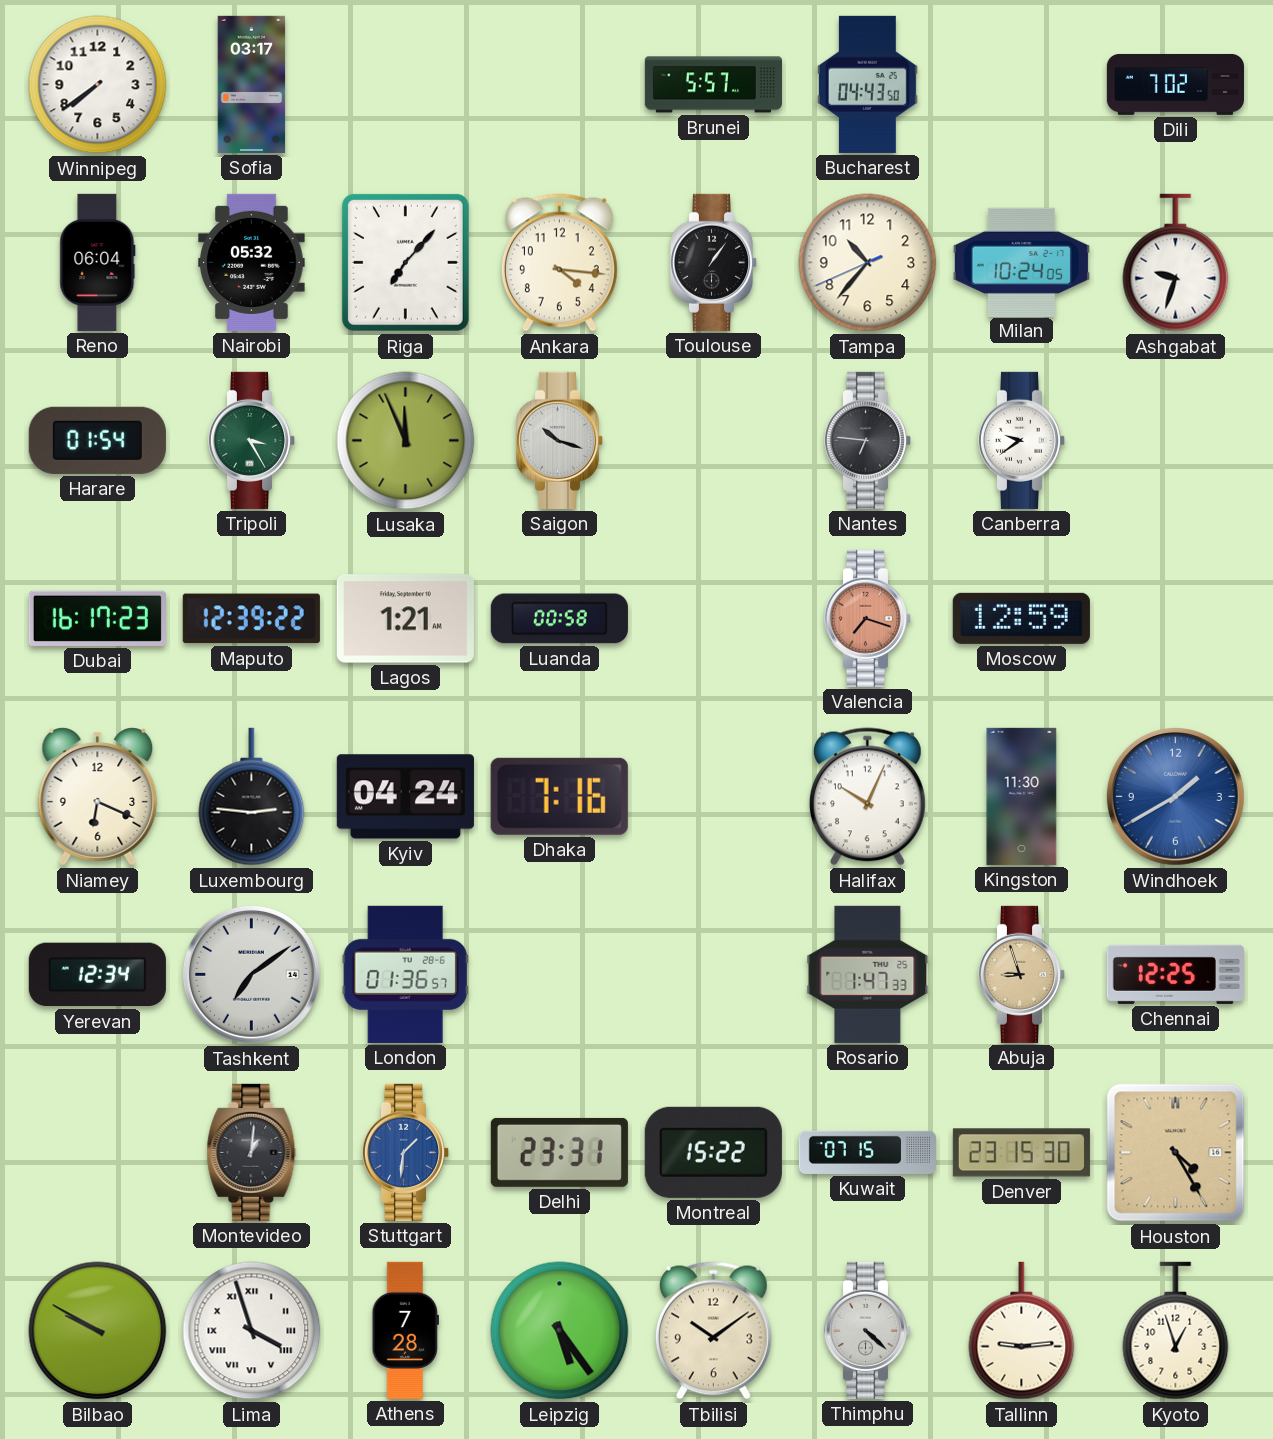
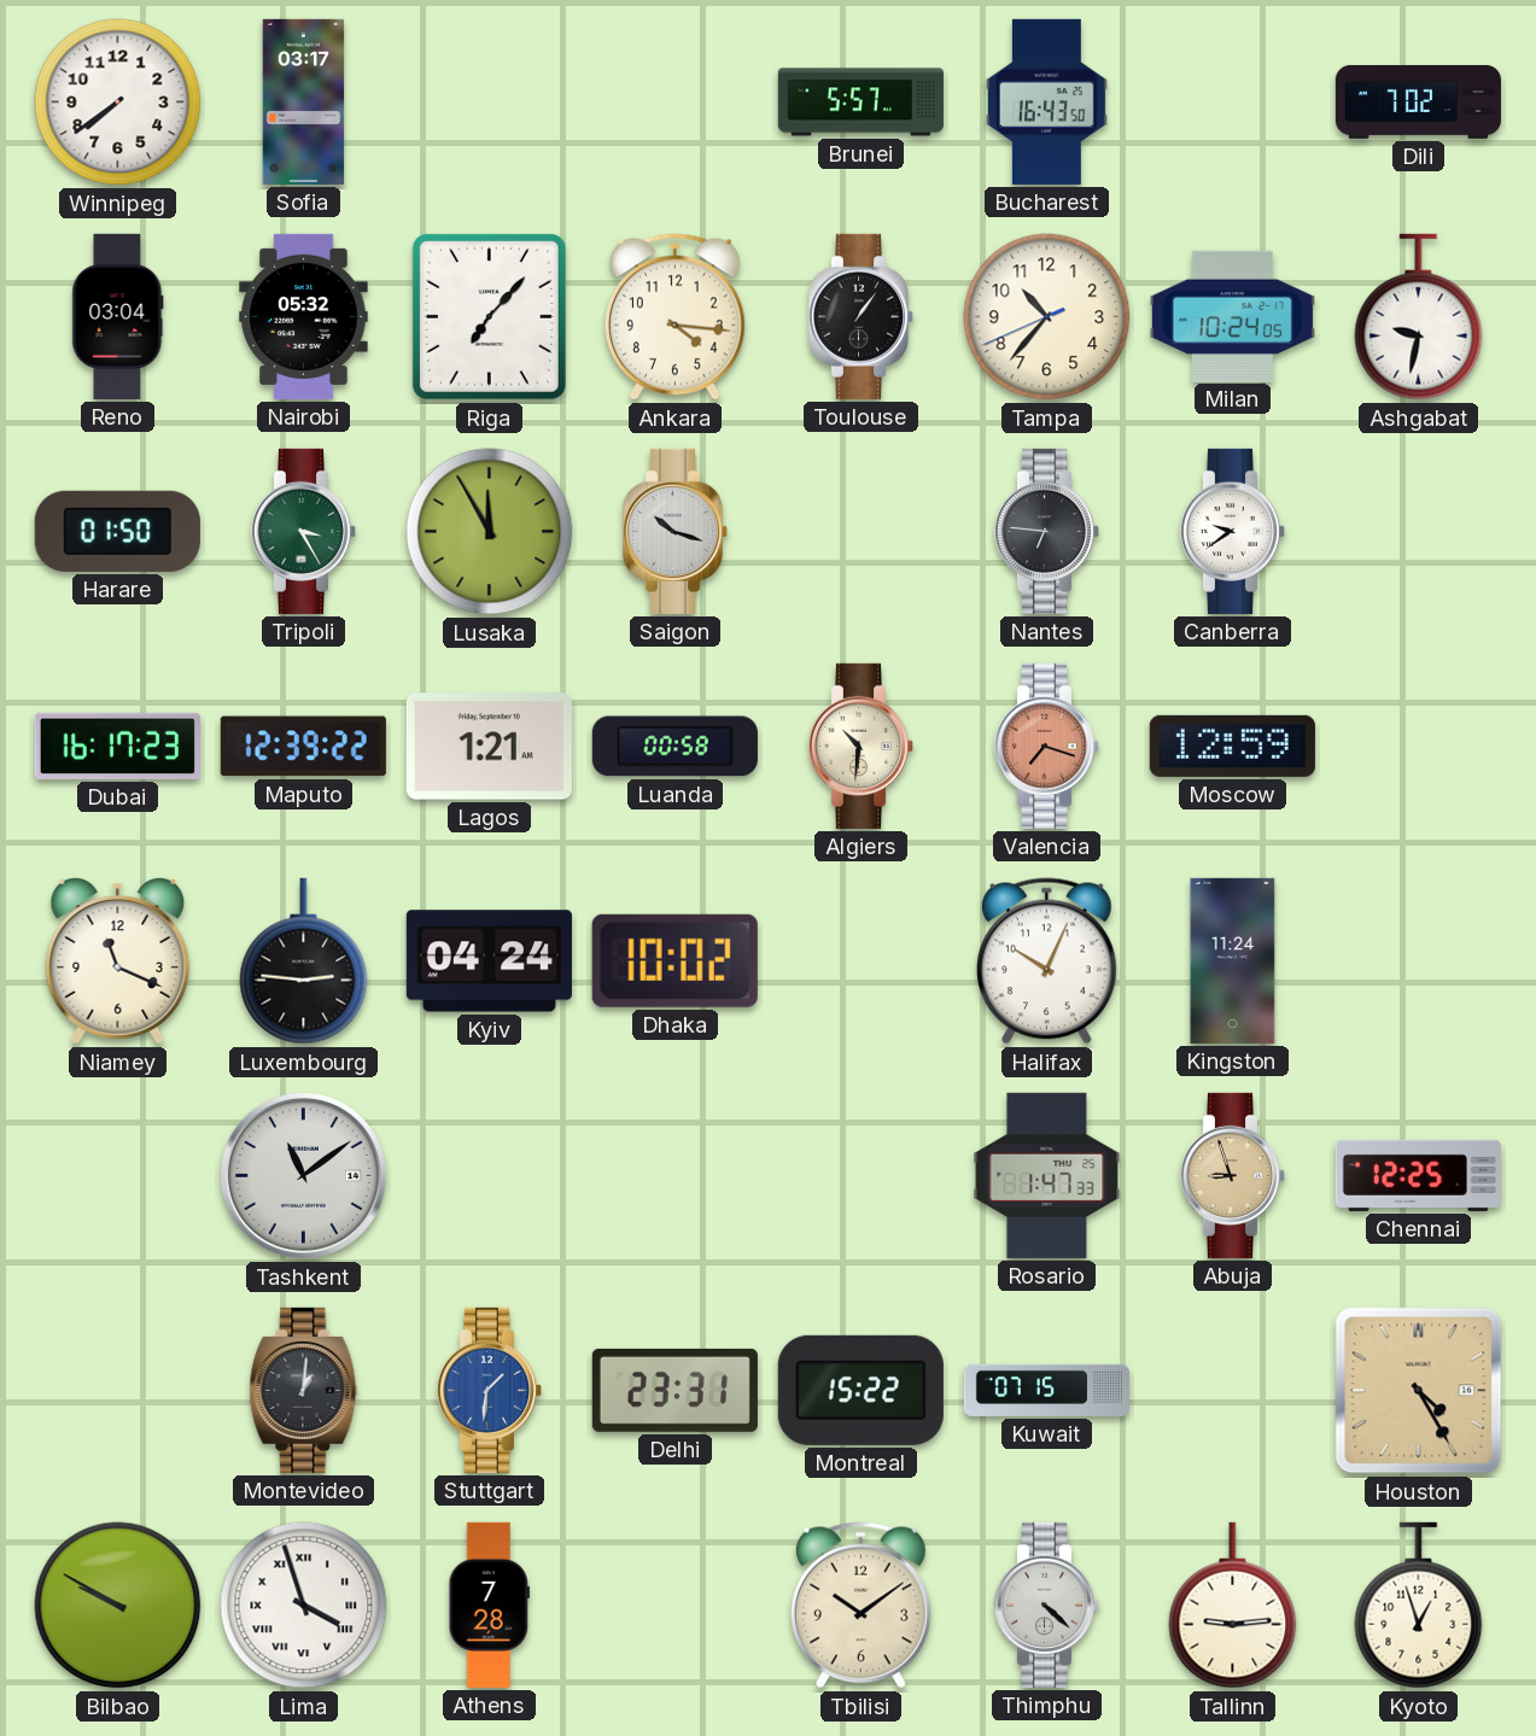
Bucharest: 04:43 -> 16:43
Reno: 06:04 -> 03:04
Ashgabat: 9:33 -> 9:32
Harare: 01:54 -> 01:50
Lusaka: 11:56 -> 11:55
Algiers: none -> 10:31
Niamey: 6:19 -> 11:19
Dhaka: 7:16 -> 10:02
Kingston: 11:30 -> 11:24
Windhoek: 1:40 -> none
Yerevan: 12:34 -> none
Tashkent: 7:09 -> 11:09
London: 01:36 -> none
Denver: 23:15 -> none
Leipzig: 5:24 -> none
